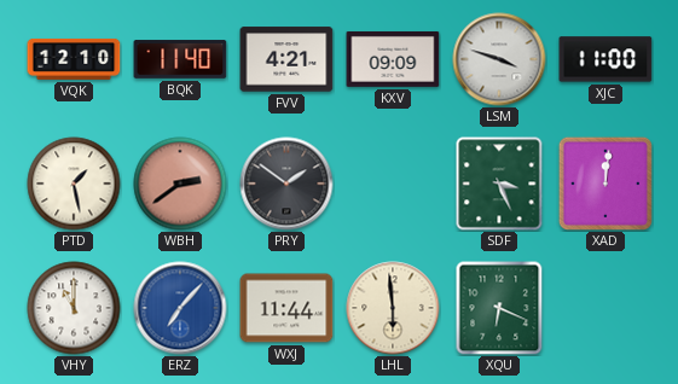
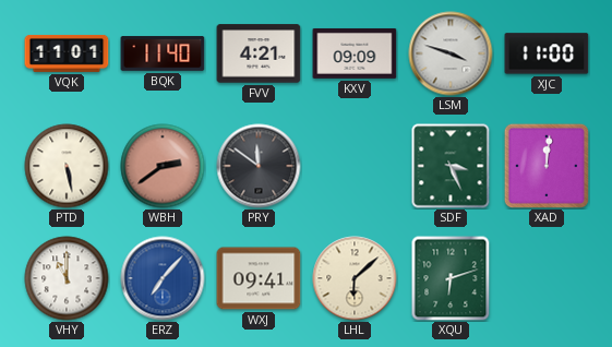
VQK: 12:10 -> 11:01
PTD: 1:28 -> 5:28
PRY: 1:51 -> 11:51
WXJ: 11:44 -> 09:41
LHL: 5:59 -> 6:08
XQU: 6:19 -> 6:12
